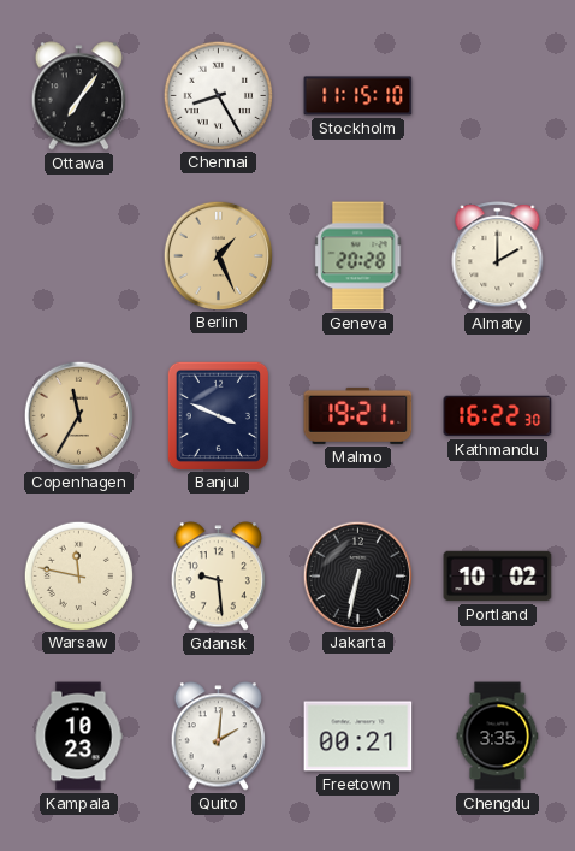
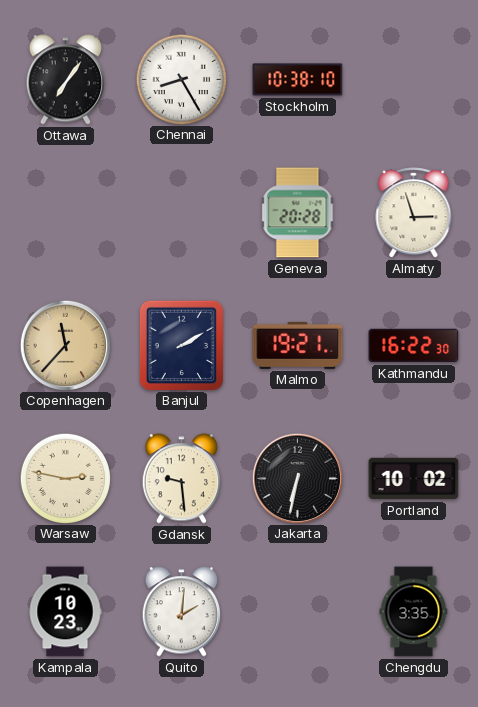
Stockholm: 11:15 -> 10:38
Berlin: 1:26 -> none
Almaty: 2:00 -> 2:57
Copenhagen: 11:35 -> 11:37
Banjul: 3:49 -> 2:10
Warsaw: 11:47 -> 2:47
Freetown: 00:21 -> none
